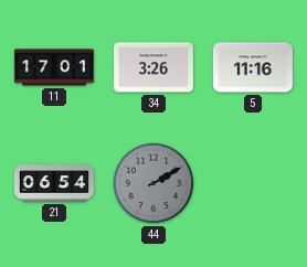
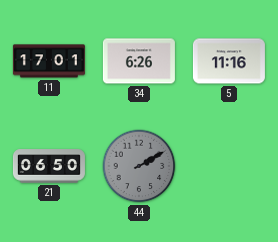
34: 3:26 -> 6:26
21: 06:54 -> 06:50
